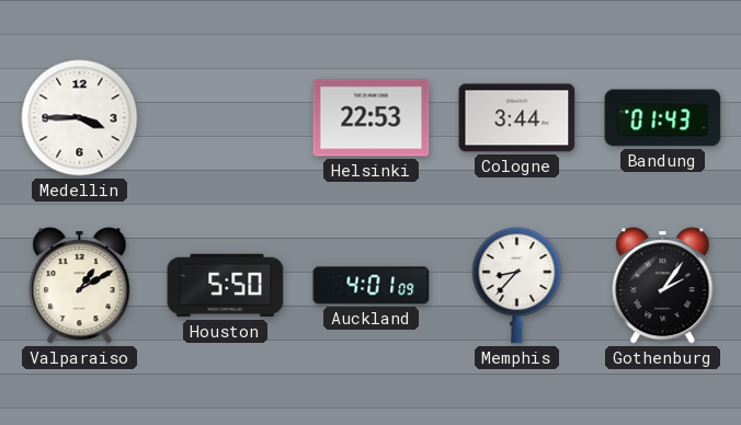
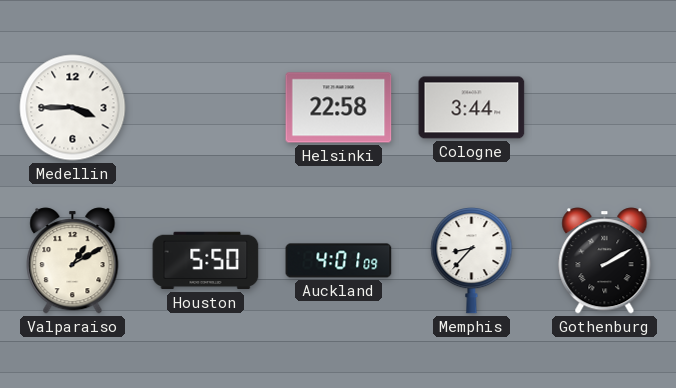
Helsinki: 22:53 -> 22:58
Bandung: 01:43 -> none
Gothenburg: 2:06 -> 2:10
